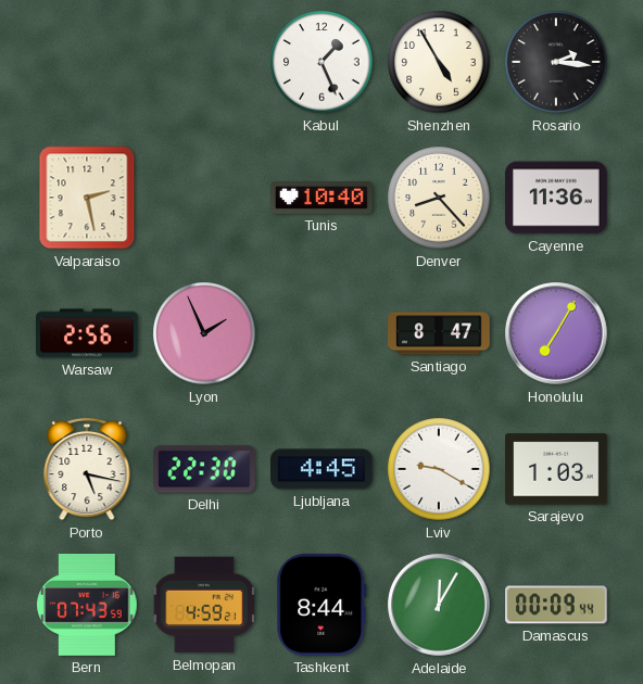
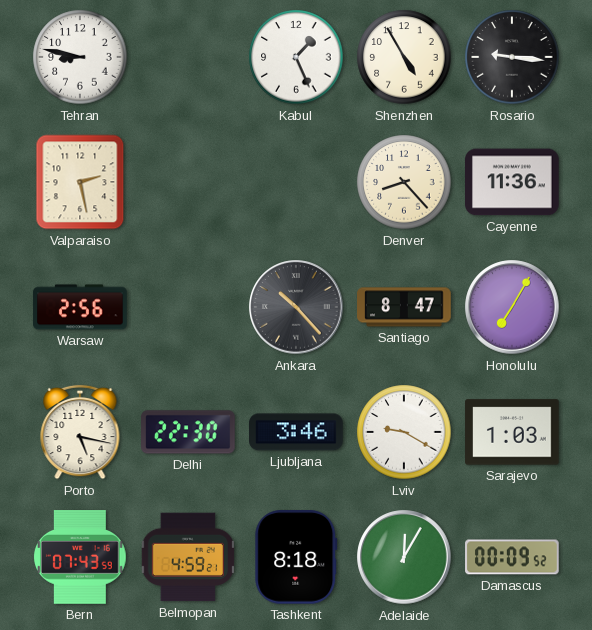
Tehran: none -> 8:47
Rosario: 2:16 -> 9:16
Tunis: 10:40 -> none
Lyon: 1:56 -> none
Ankara: none -> 10:23
Ljubljana: 4:45 -> 3:46
Tashkent: 8:44 -> 8:18
Damascus: 00:09:44 -> 00:09:52
